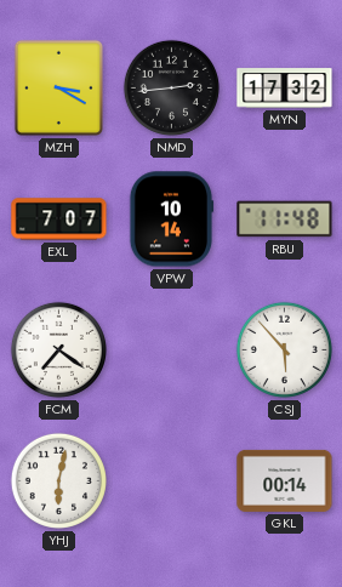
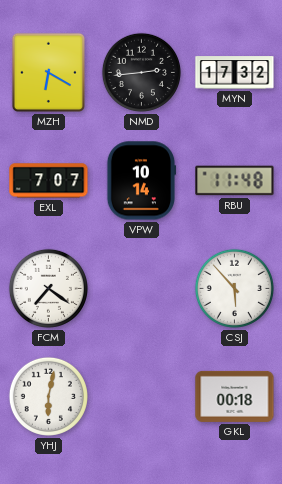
MZH: 3:20 -> 6:20
GKL: 00:14 -> 00:18
